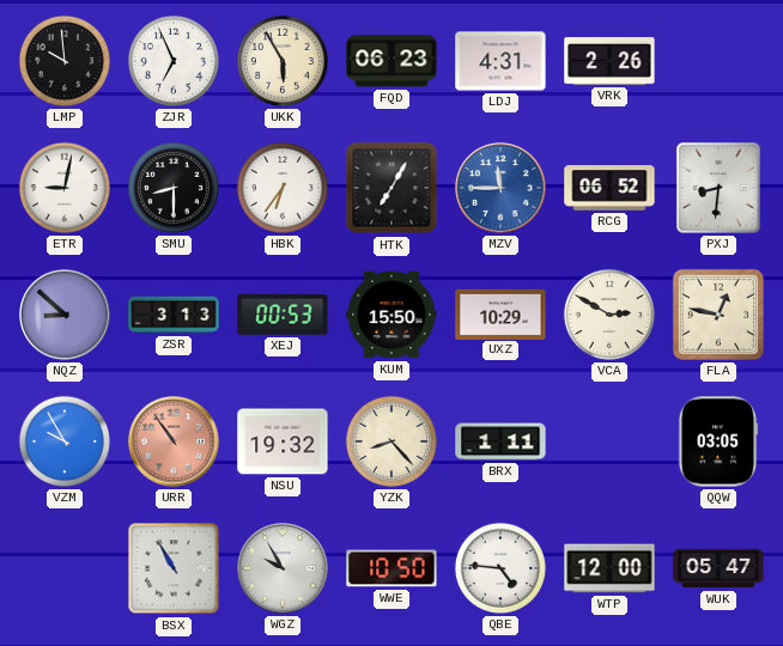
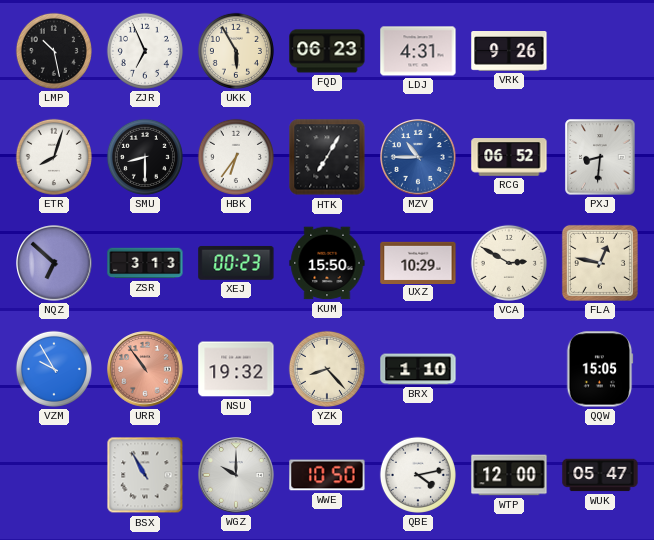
LMP: 9:59 -> 10:28
VRK: 2:26 -> 9:26
ETR: 9:02 -> 8:03
MZV: 11:45 -> 10:45
NQZ: 8:52 -> 6:52
XEJ: 00:53 -> 00:23
BRX: 1:11 -> 1:10
QQW: 03:05 -> 15:05
WGZ: 9:55 -> 10:00
QBE: 4:46 -> 4:13
